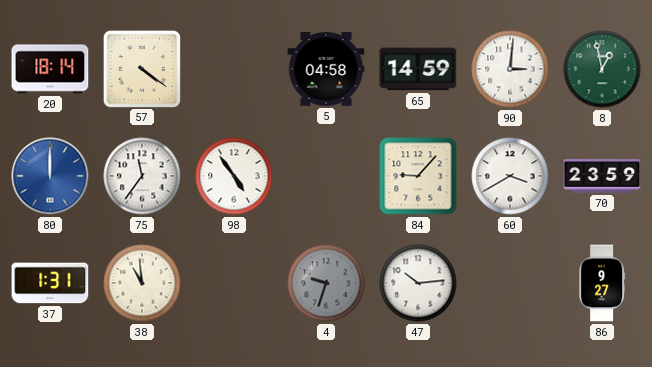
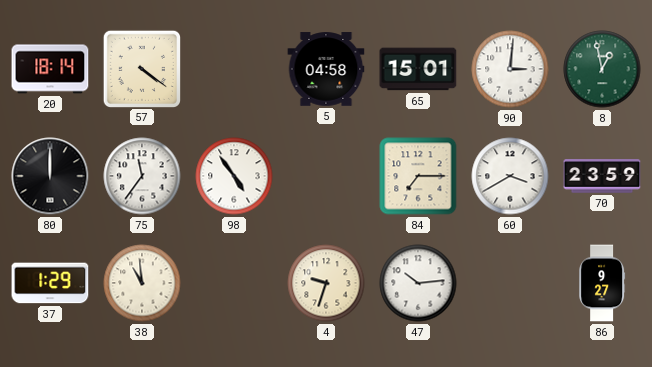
65: 14:59 -> 15:01
80 dial: blue -> black
84: 9:07 -> 7:15
37: 1:31 -> 1:29
4 dial: grey -> cream
